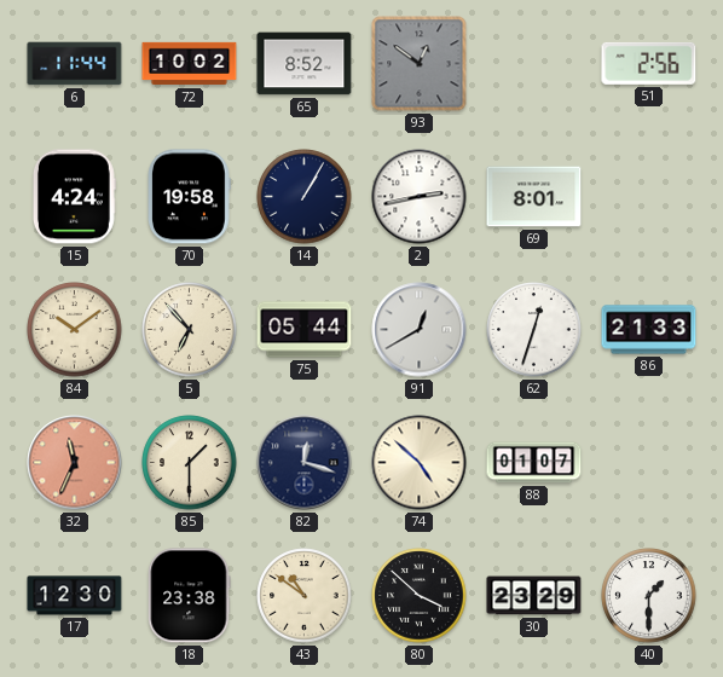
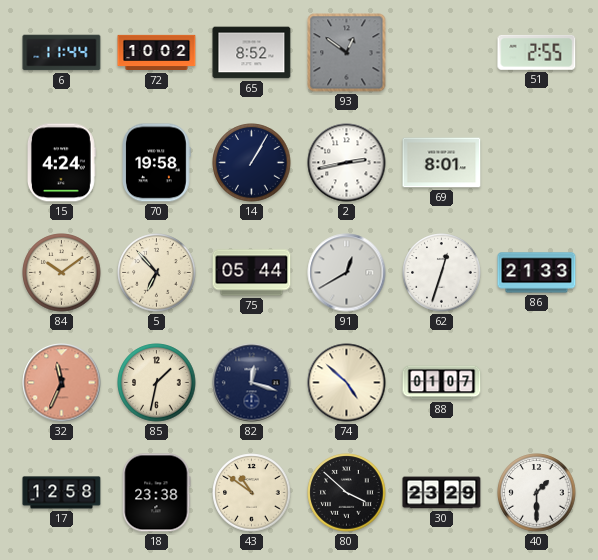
51: 2:56 -> 2:55
85: 1:30 -> 1:32
17: 12:30 -> 12:58
